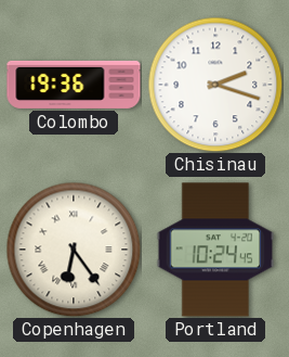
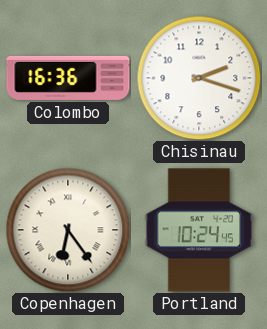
Colombo: 19:36 -> 16:36
